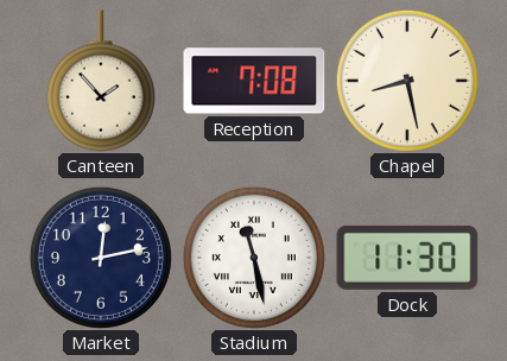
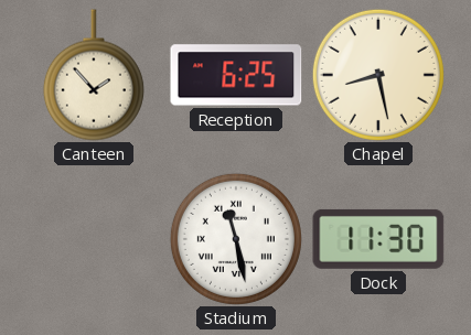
Reception: 7:08 -> 6:25
Market: 12:13 -> none
